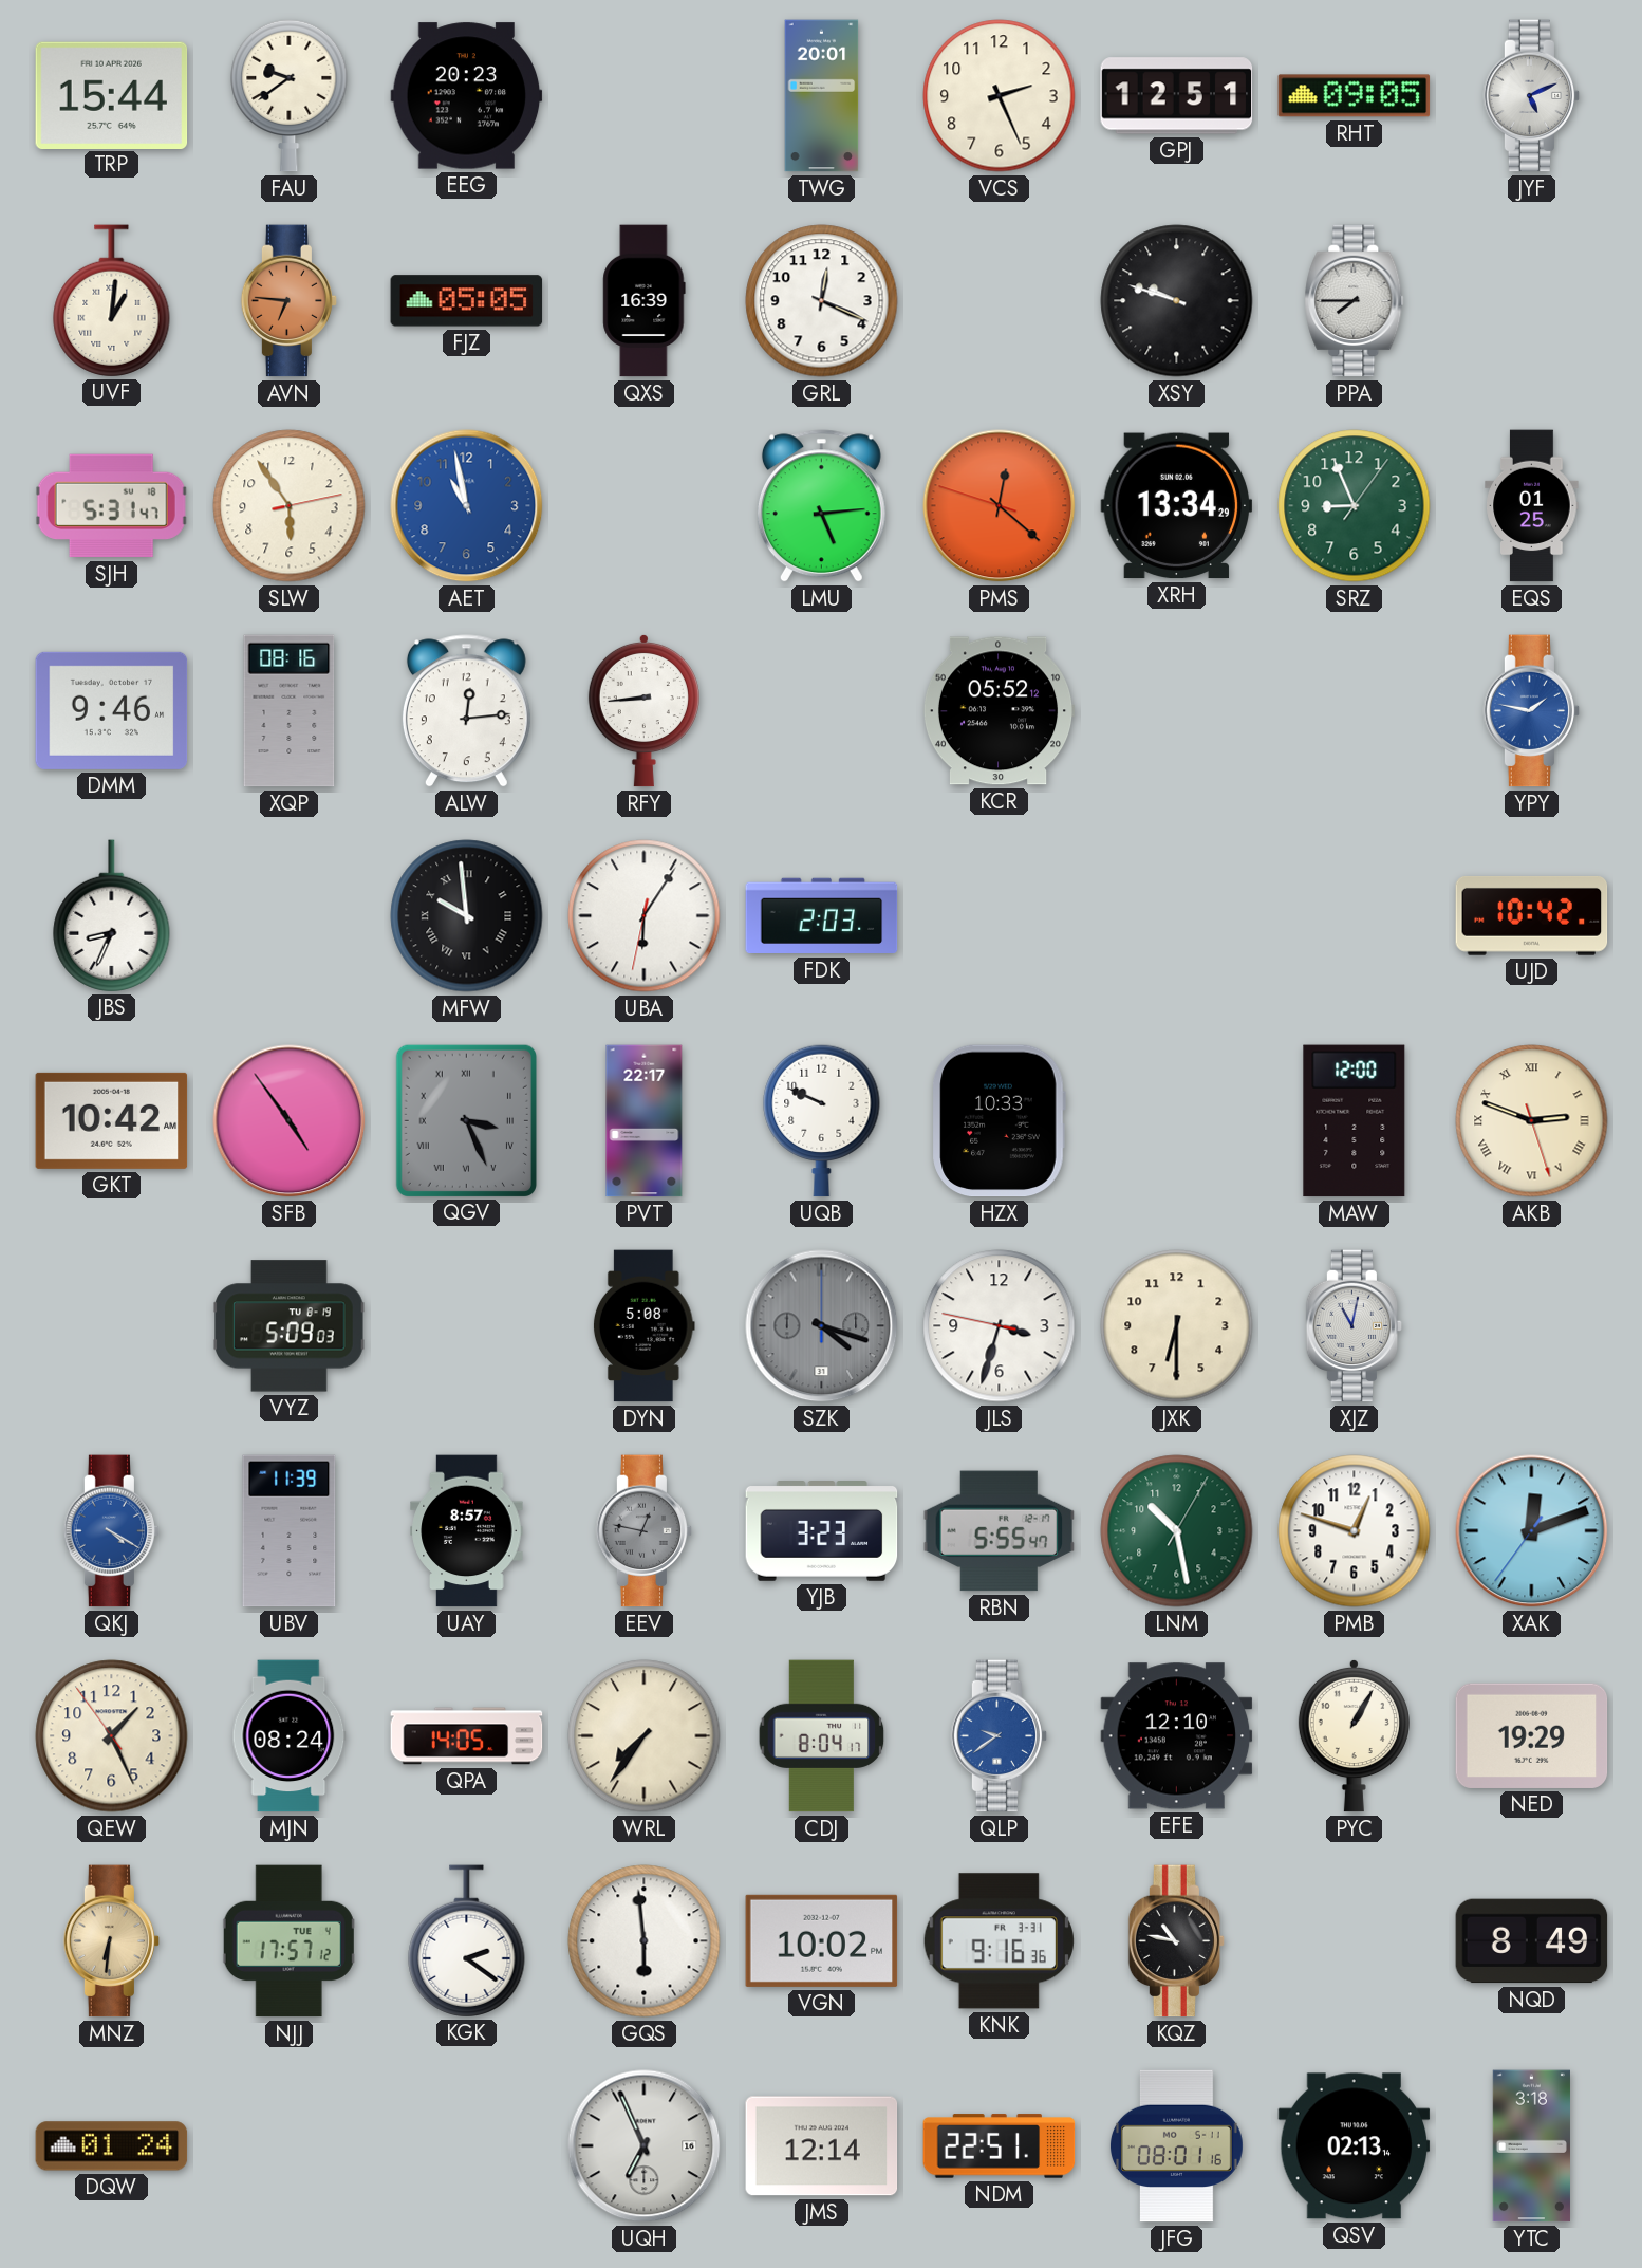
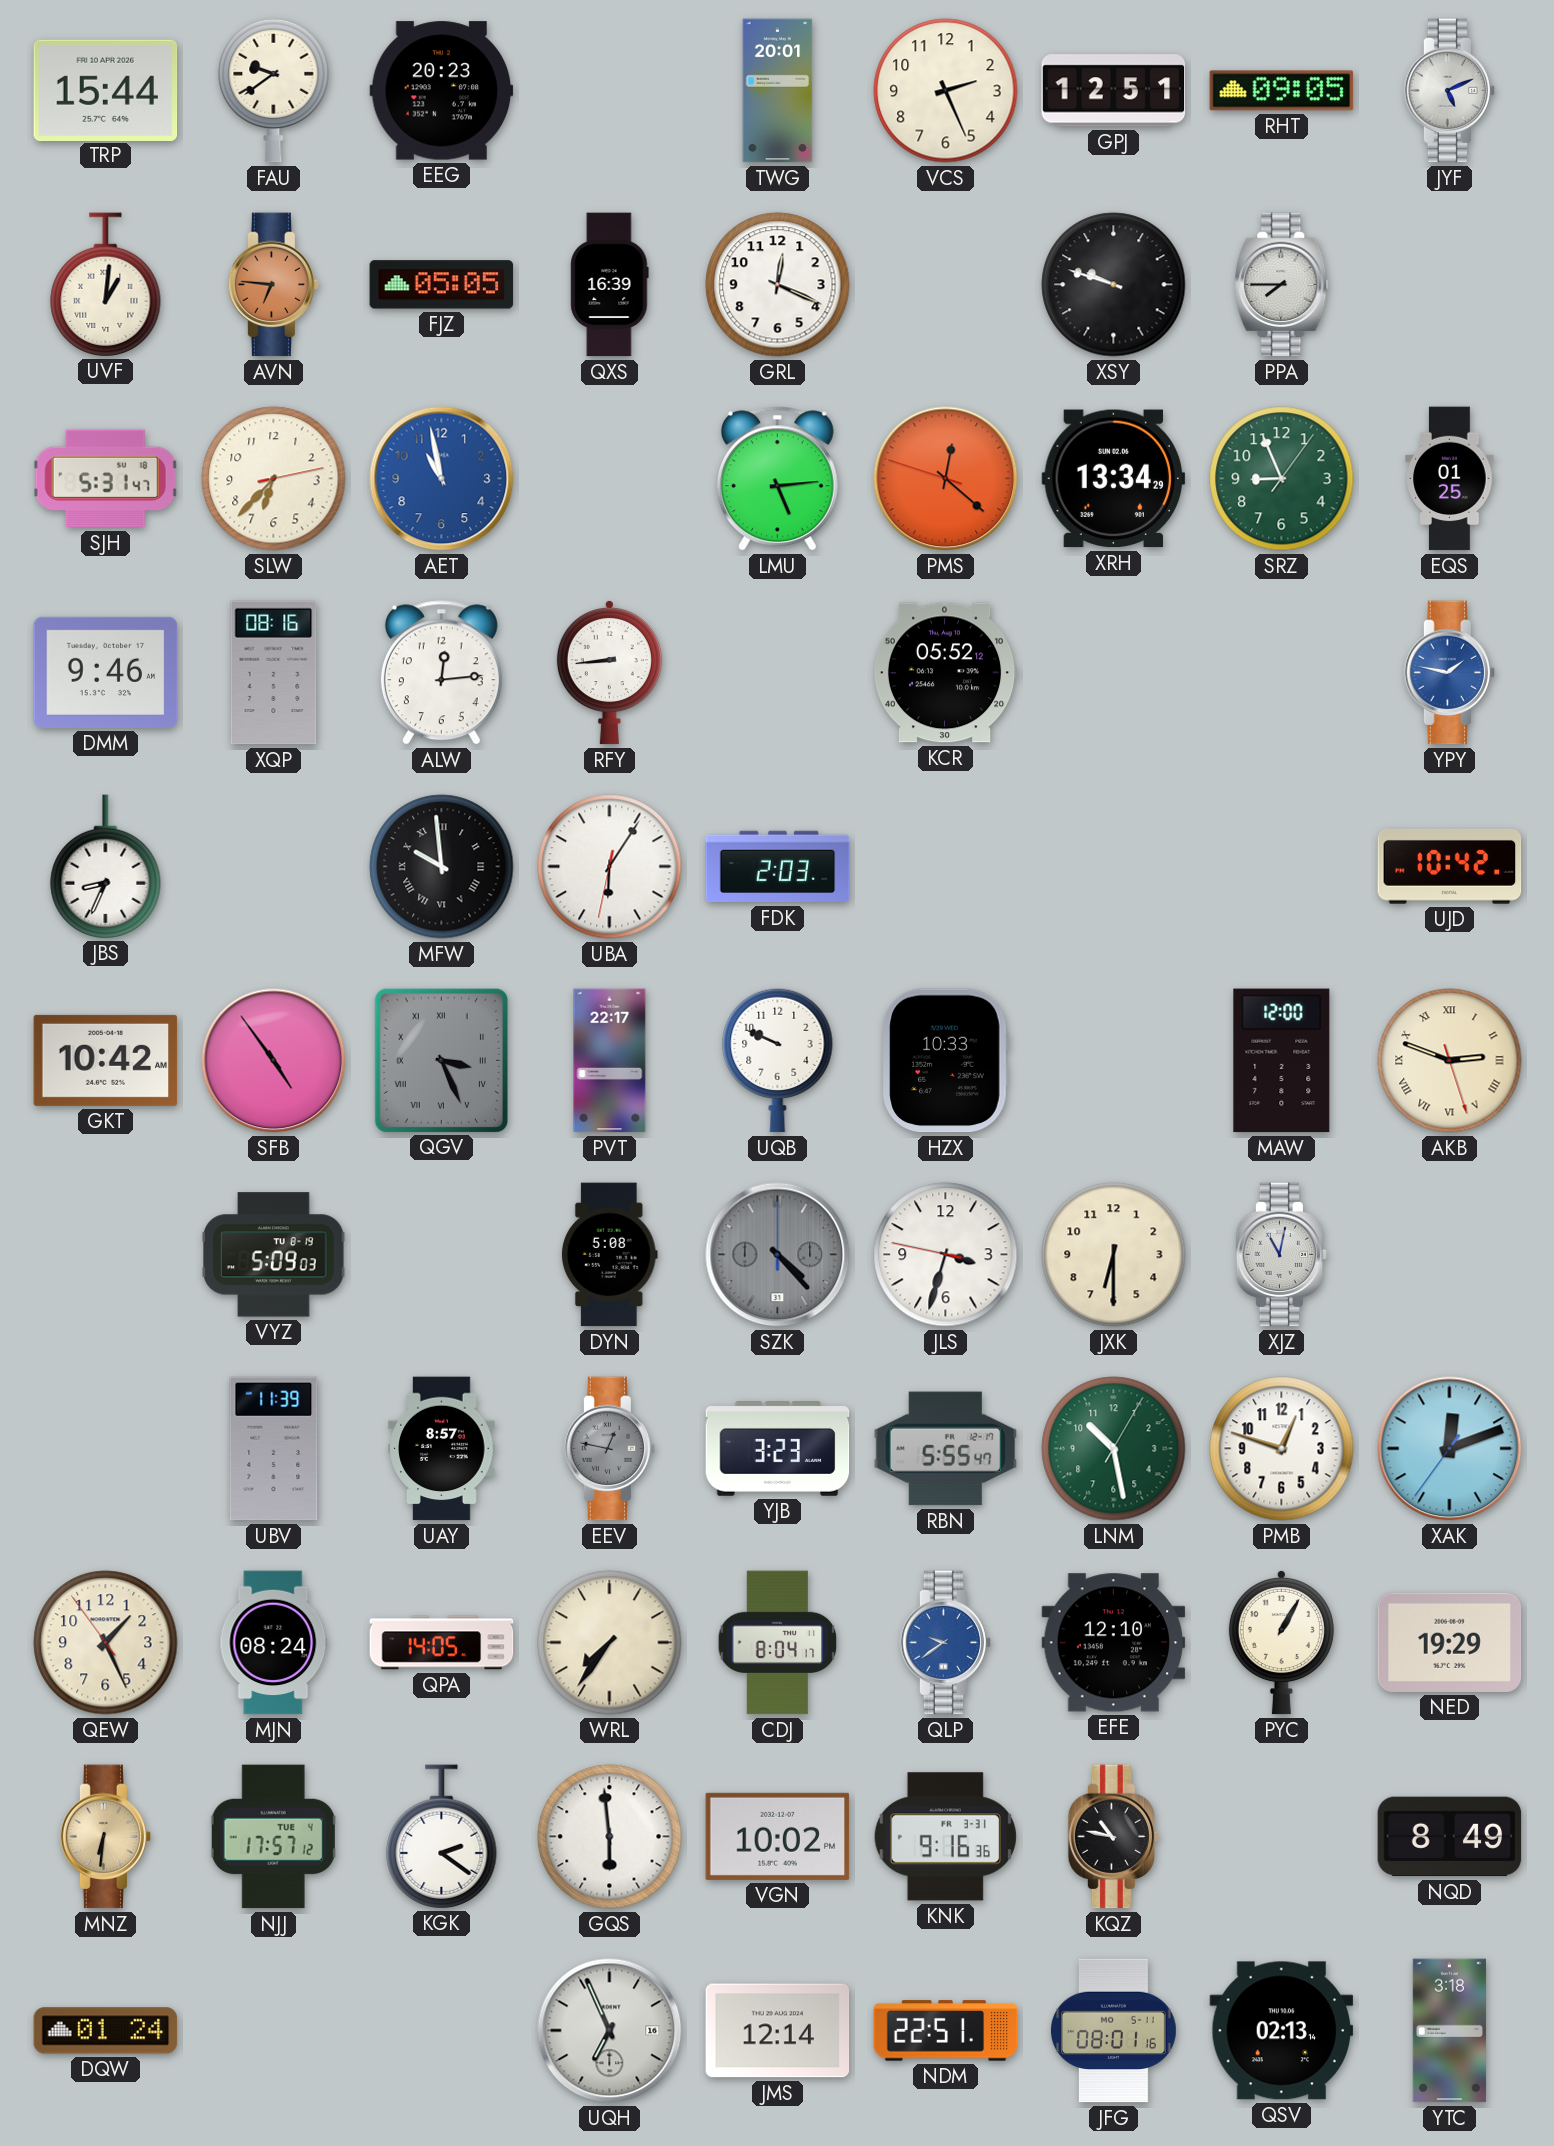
SLW: 5:54 -> 6:37
SZK: 4:18 -> 4:23
QKJ: 4:20 -> none
